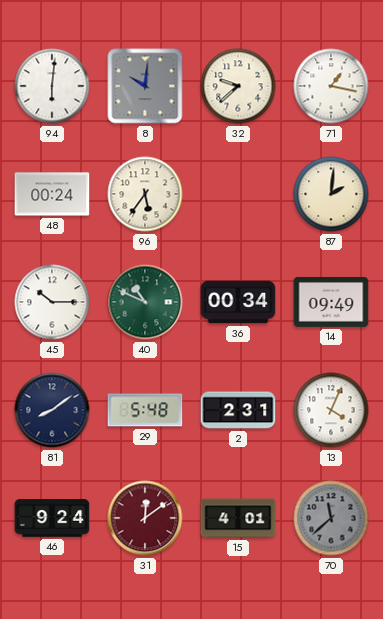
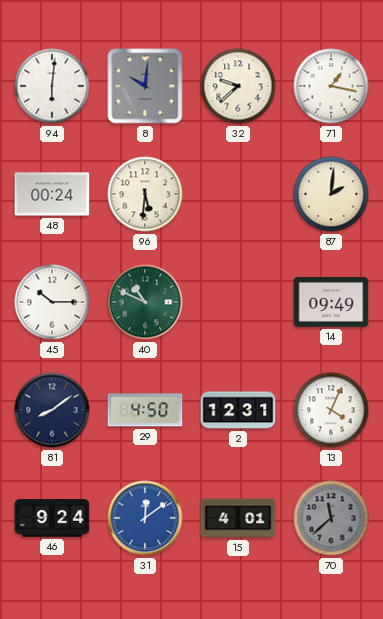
96: 5:36 -> 5:31
36: 00:34 -> none
29: 5:48 -> 4:50
2: 2:31 -> 12:31
31 dial: burgundy -> blue
